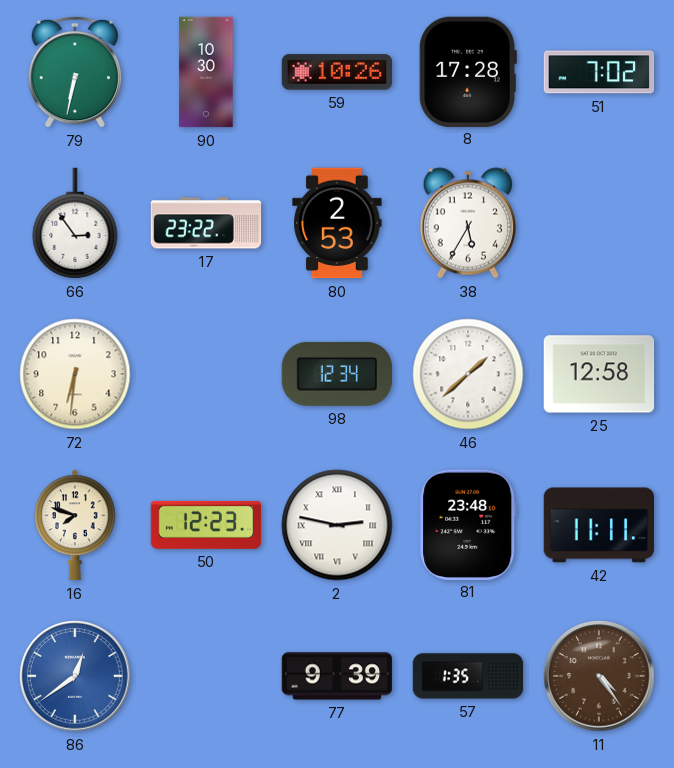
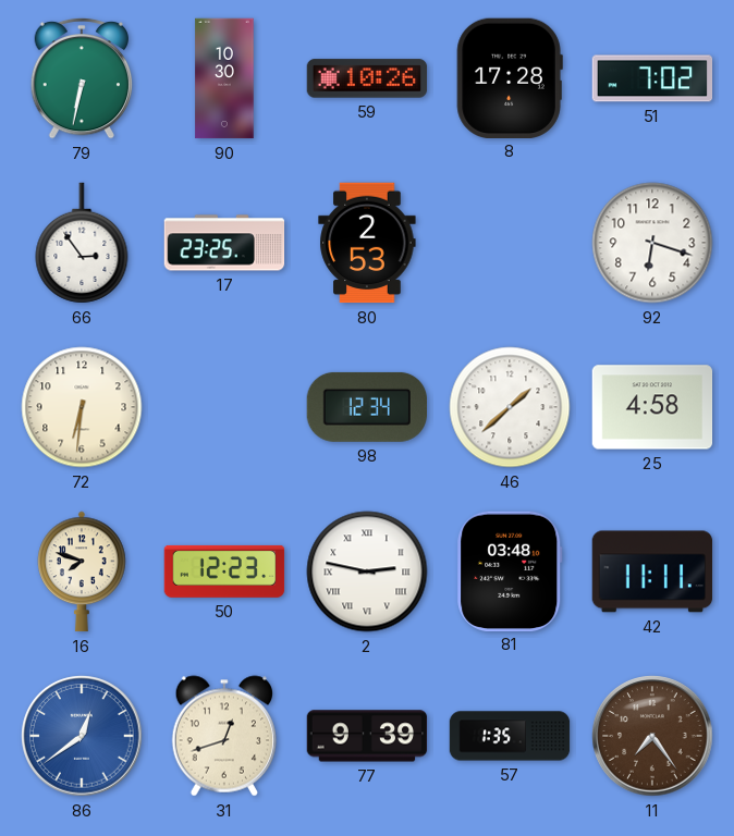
17: 23:22 -> 23:25
38: 5:35 -> none
92: none -> 6:18
25: 12:58 -> 4:58
81: 23:48 -> 03:48
31: none -> 12:42
11: 4:24 -> 7:24
